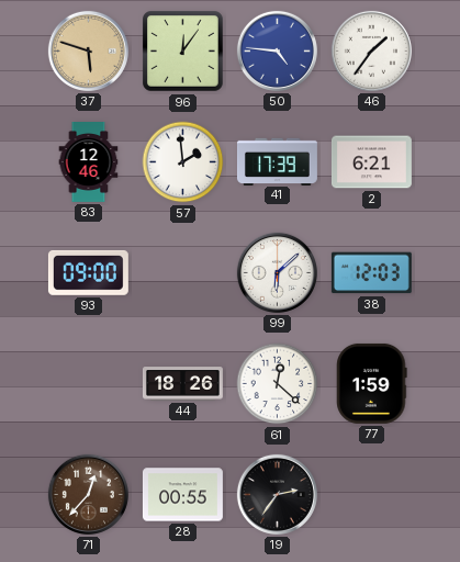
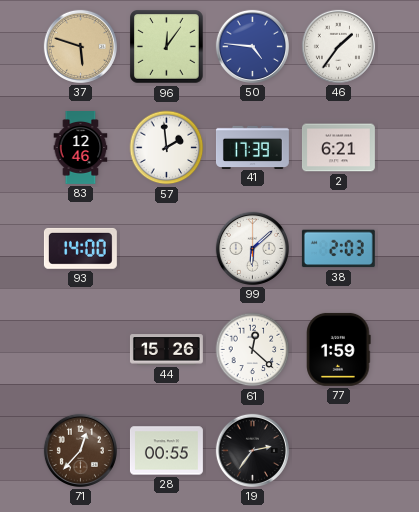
93: 09:00 -> 14:00
38: 12:03 -> 2:03
44: 18:26 -> 15:26
